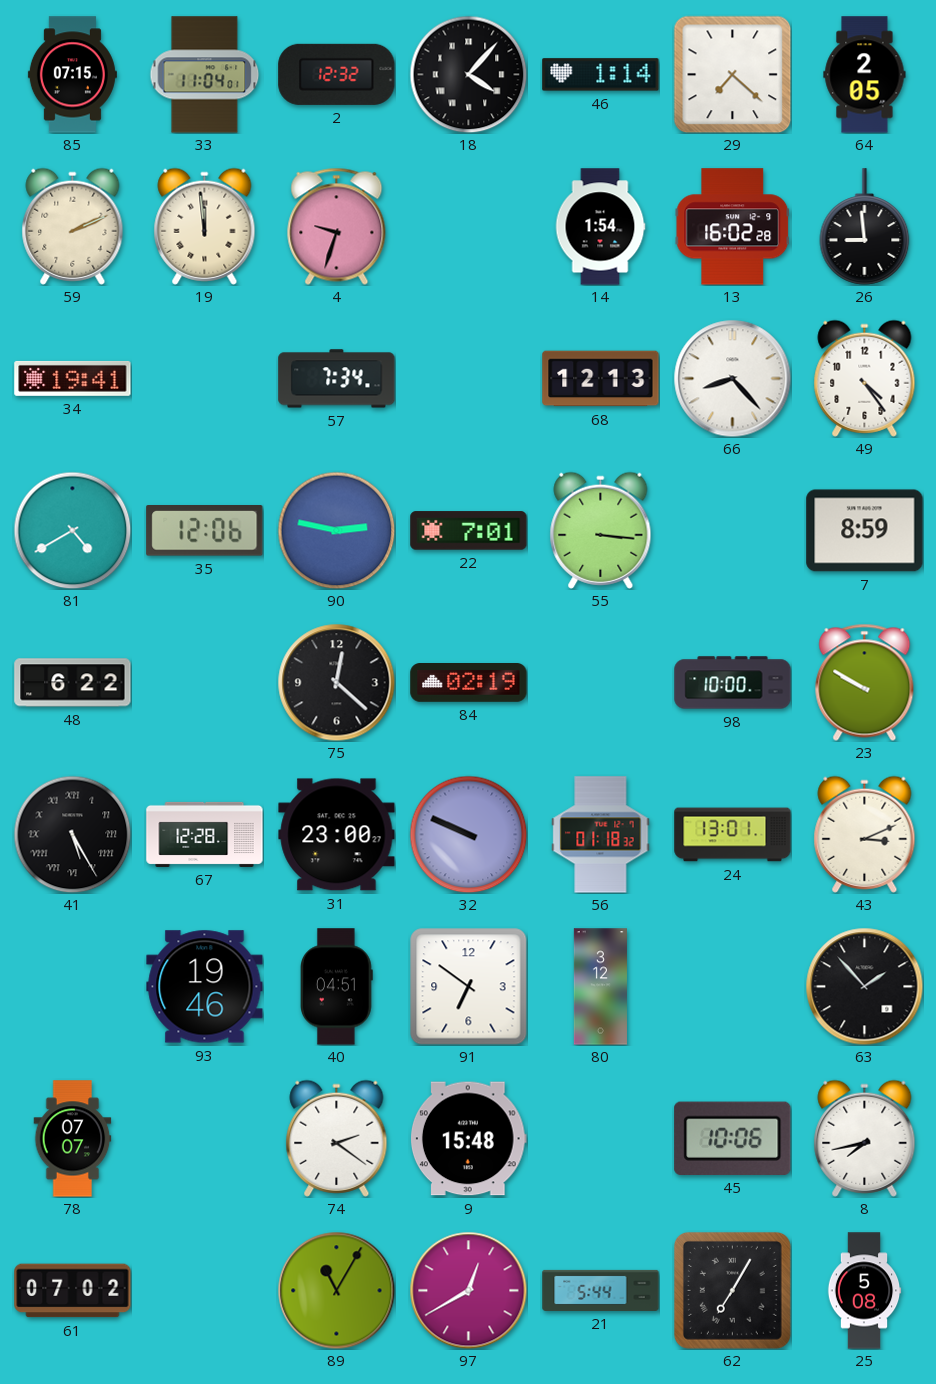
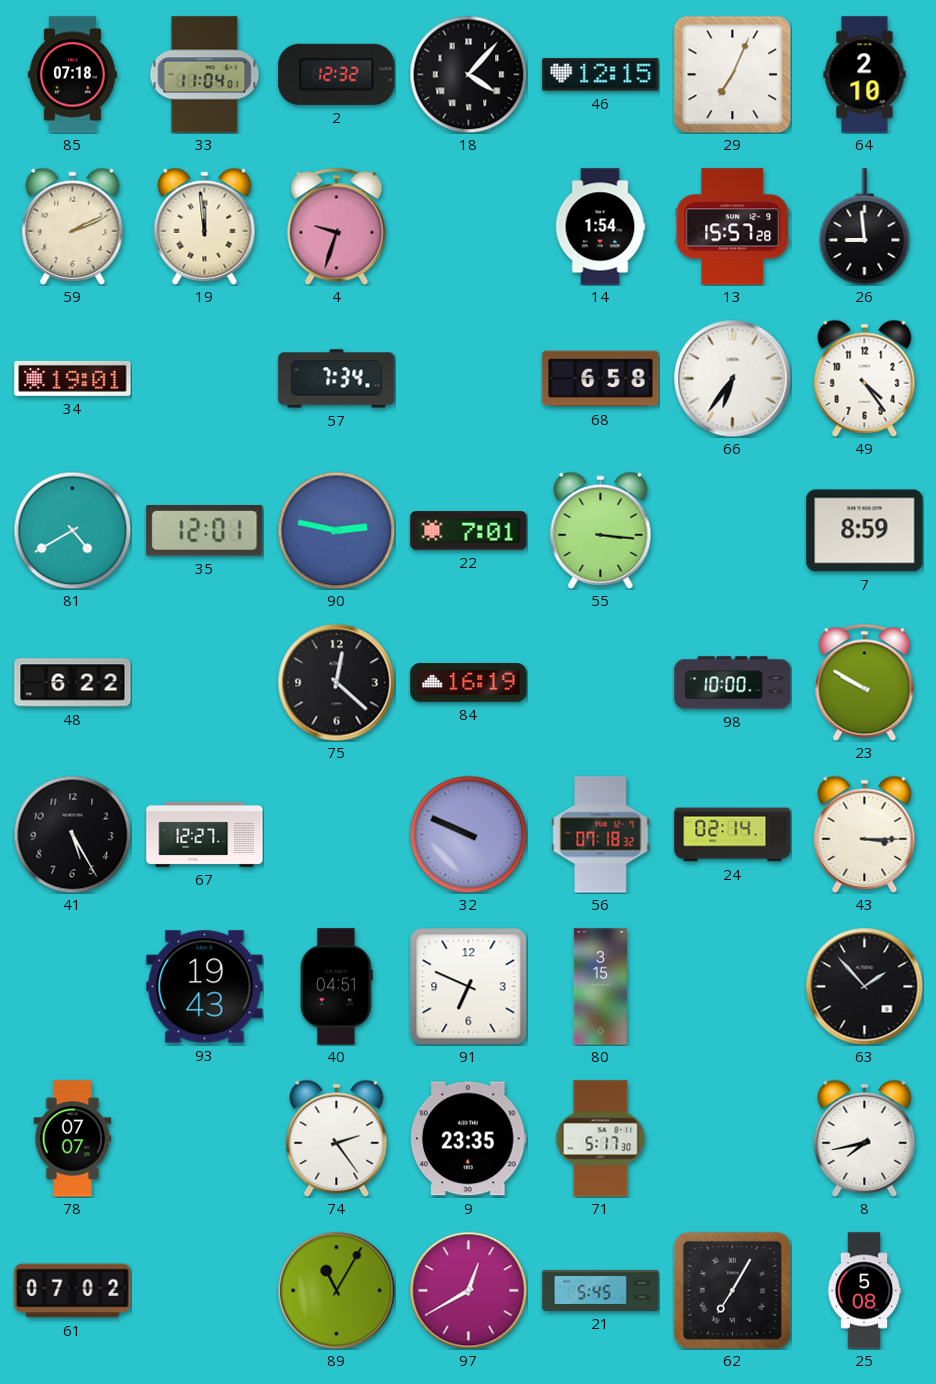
85: 07:15 -> 07:18
46: 1:14 -> 12:15
29: 7:22 -> 7:04
64: 2:05 -> 2:10
13: 16:02 -> 15:57
34: 19:41 -> 19:01
68: 12:13 -> 6:58
66: 8:23 -> 6:36
35: 12:06 -> 12:01
84: 02:19 -> 16:19
41 numerals: Roman -> Arabic
67: 12:28 -> 12:27
31: 23:00 -> none
56: 01:18 -> 07:18
24: 13:01 -> 02:14
43: 3:11 -> 3:15
93: 19:46 -> 19:43
91: 6:51 -> 6:49
80: 3:12 -> 3:15
74: 2:21 -> 2:24
9: 15:48 -> 23:35
71: none -> 5:17
45: 10:06 -> none
21: 5:44 -> 5:45
